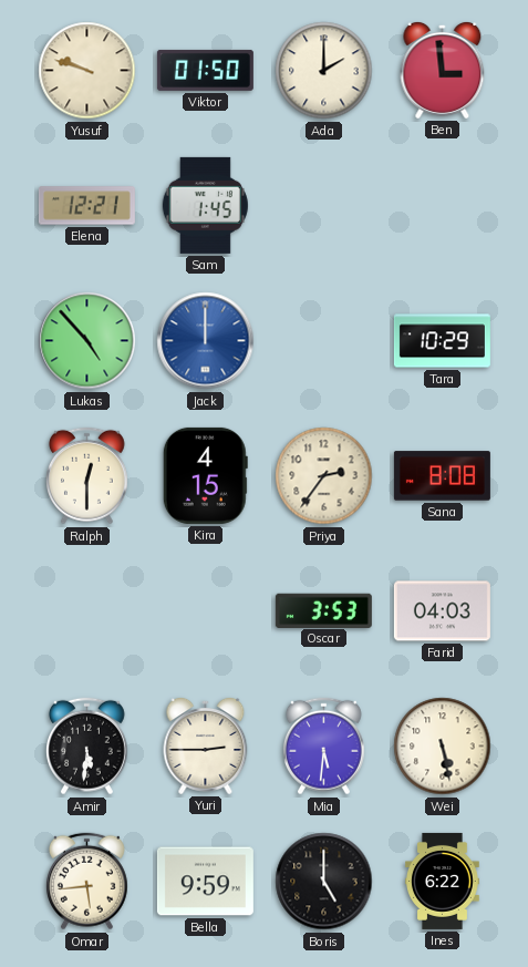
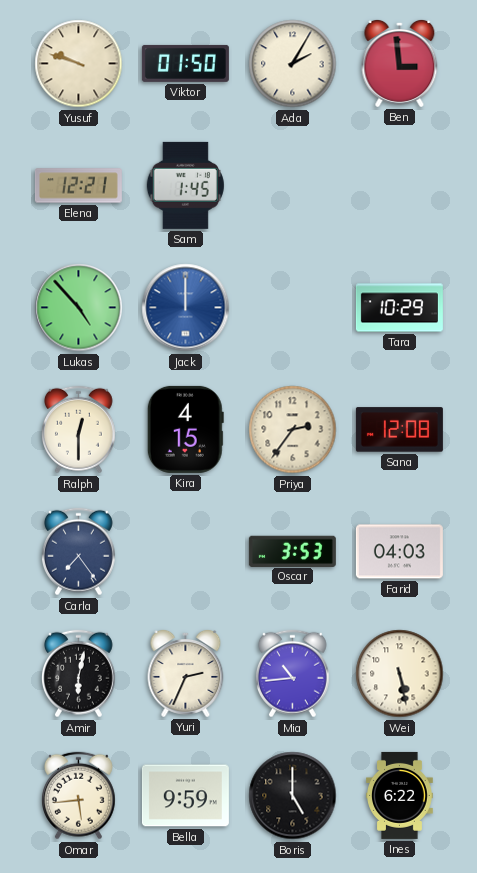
Ada: 2:00 -> 2:05
Sana: 8:08 -> 12:08
Carla: none -> 7:24
Amir: 5:31 -> 6:02
Yuri: 2:45 -> 2:34
Mia: 5:31 -> 10:44
